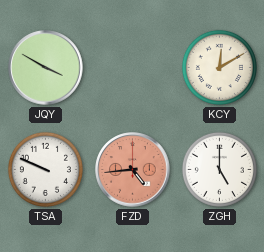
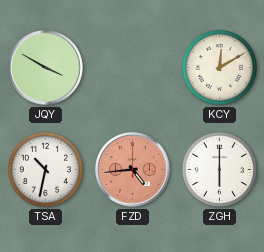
TSA: 9:49 -> 10:32
ZGH: 5:00 -> 6:00
